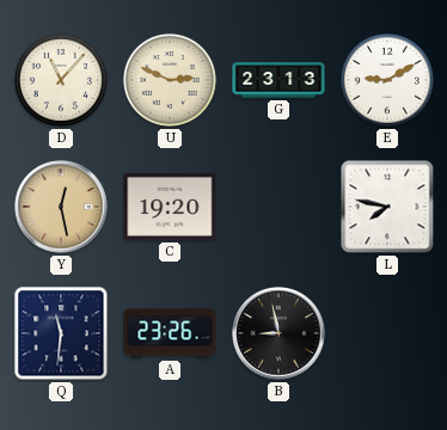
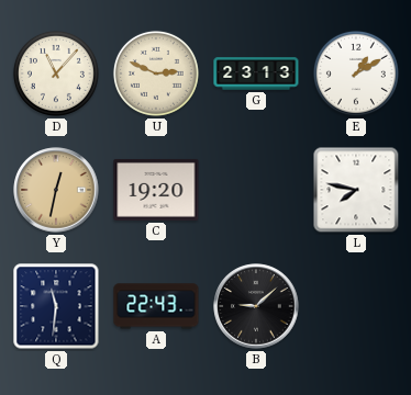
E: 9:10 -> 1:10
Y: 12:28 -> 12:32
A: 23:26 -> 22:43
B: 8:58 -> 9:08
